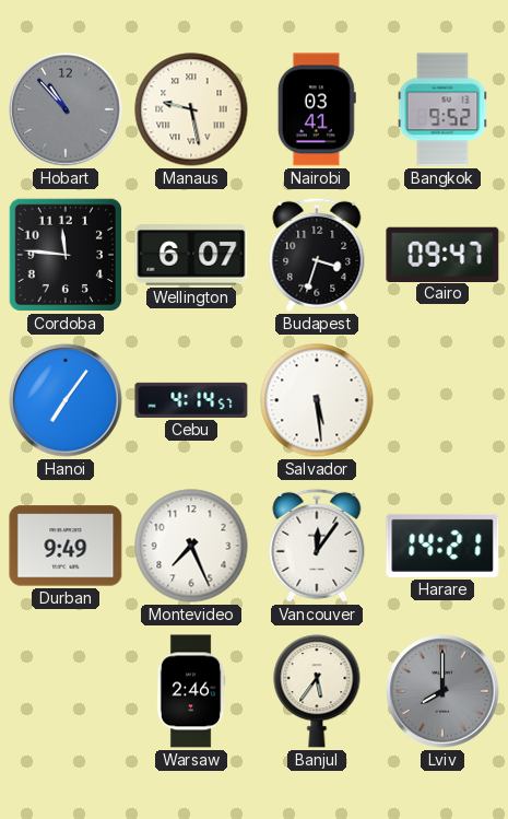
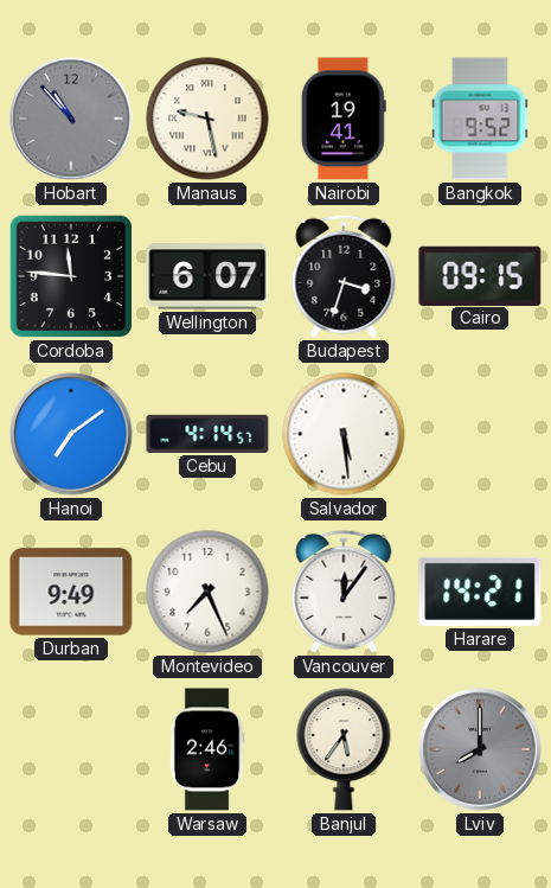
Nairobi: 03:41 -> 19:41
Cairo: 09:47 -> 09:15
Hanoi: 7:06 -> 7:09
